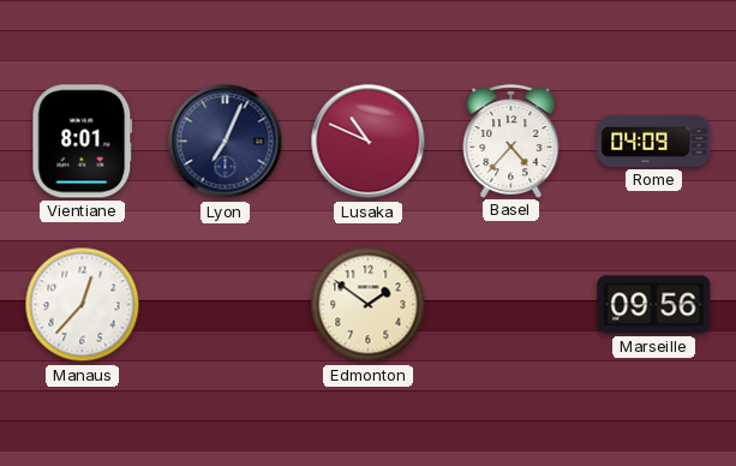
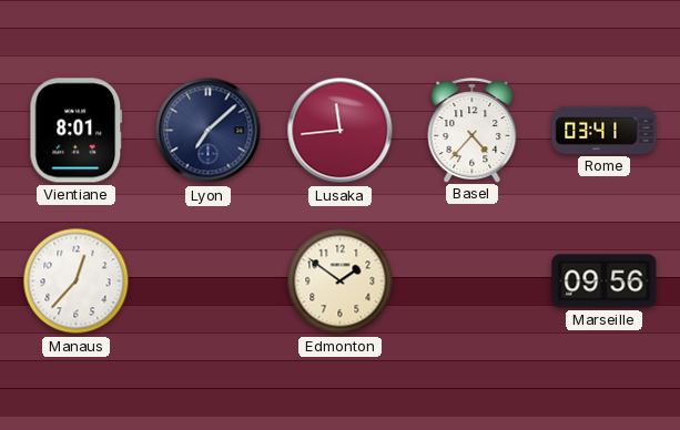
Lyon: 7:04 -> 7:08
Lusaka: 10:49 -> 11:44
Rome: 04:09 -> 03:41
